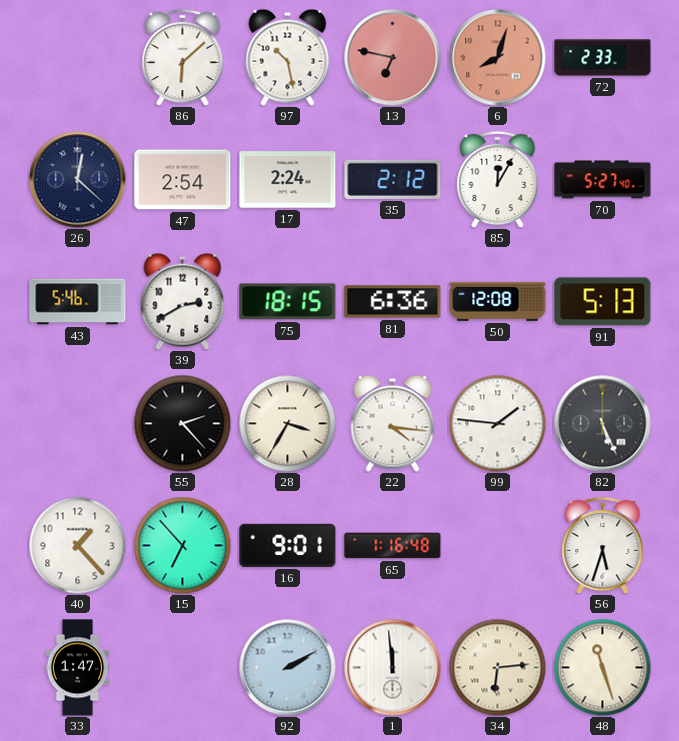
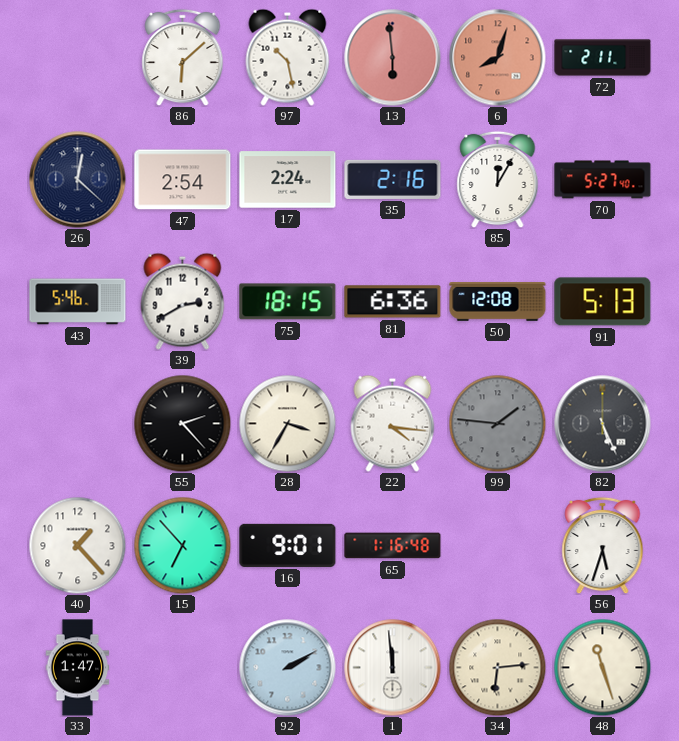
13: 6:47 -> 5:59
72: 2:33 -> 2:11
35: 2:12 -> 2:16
99 dial: white -> grey
